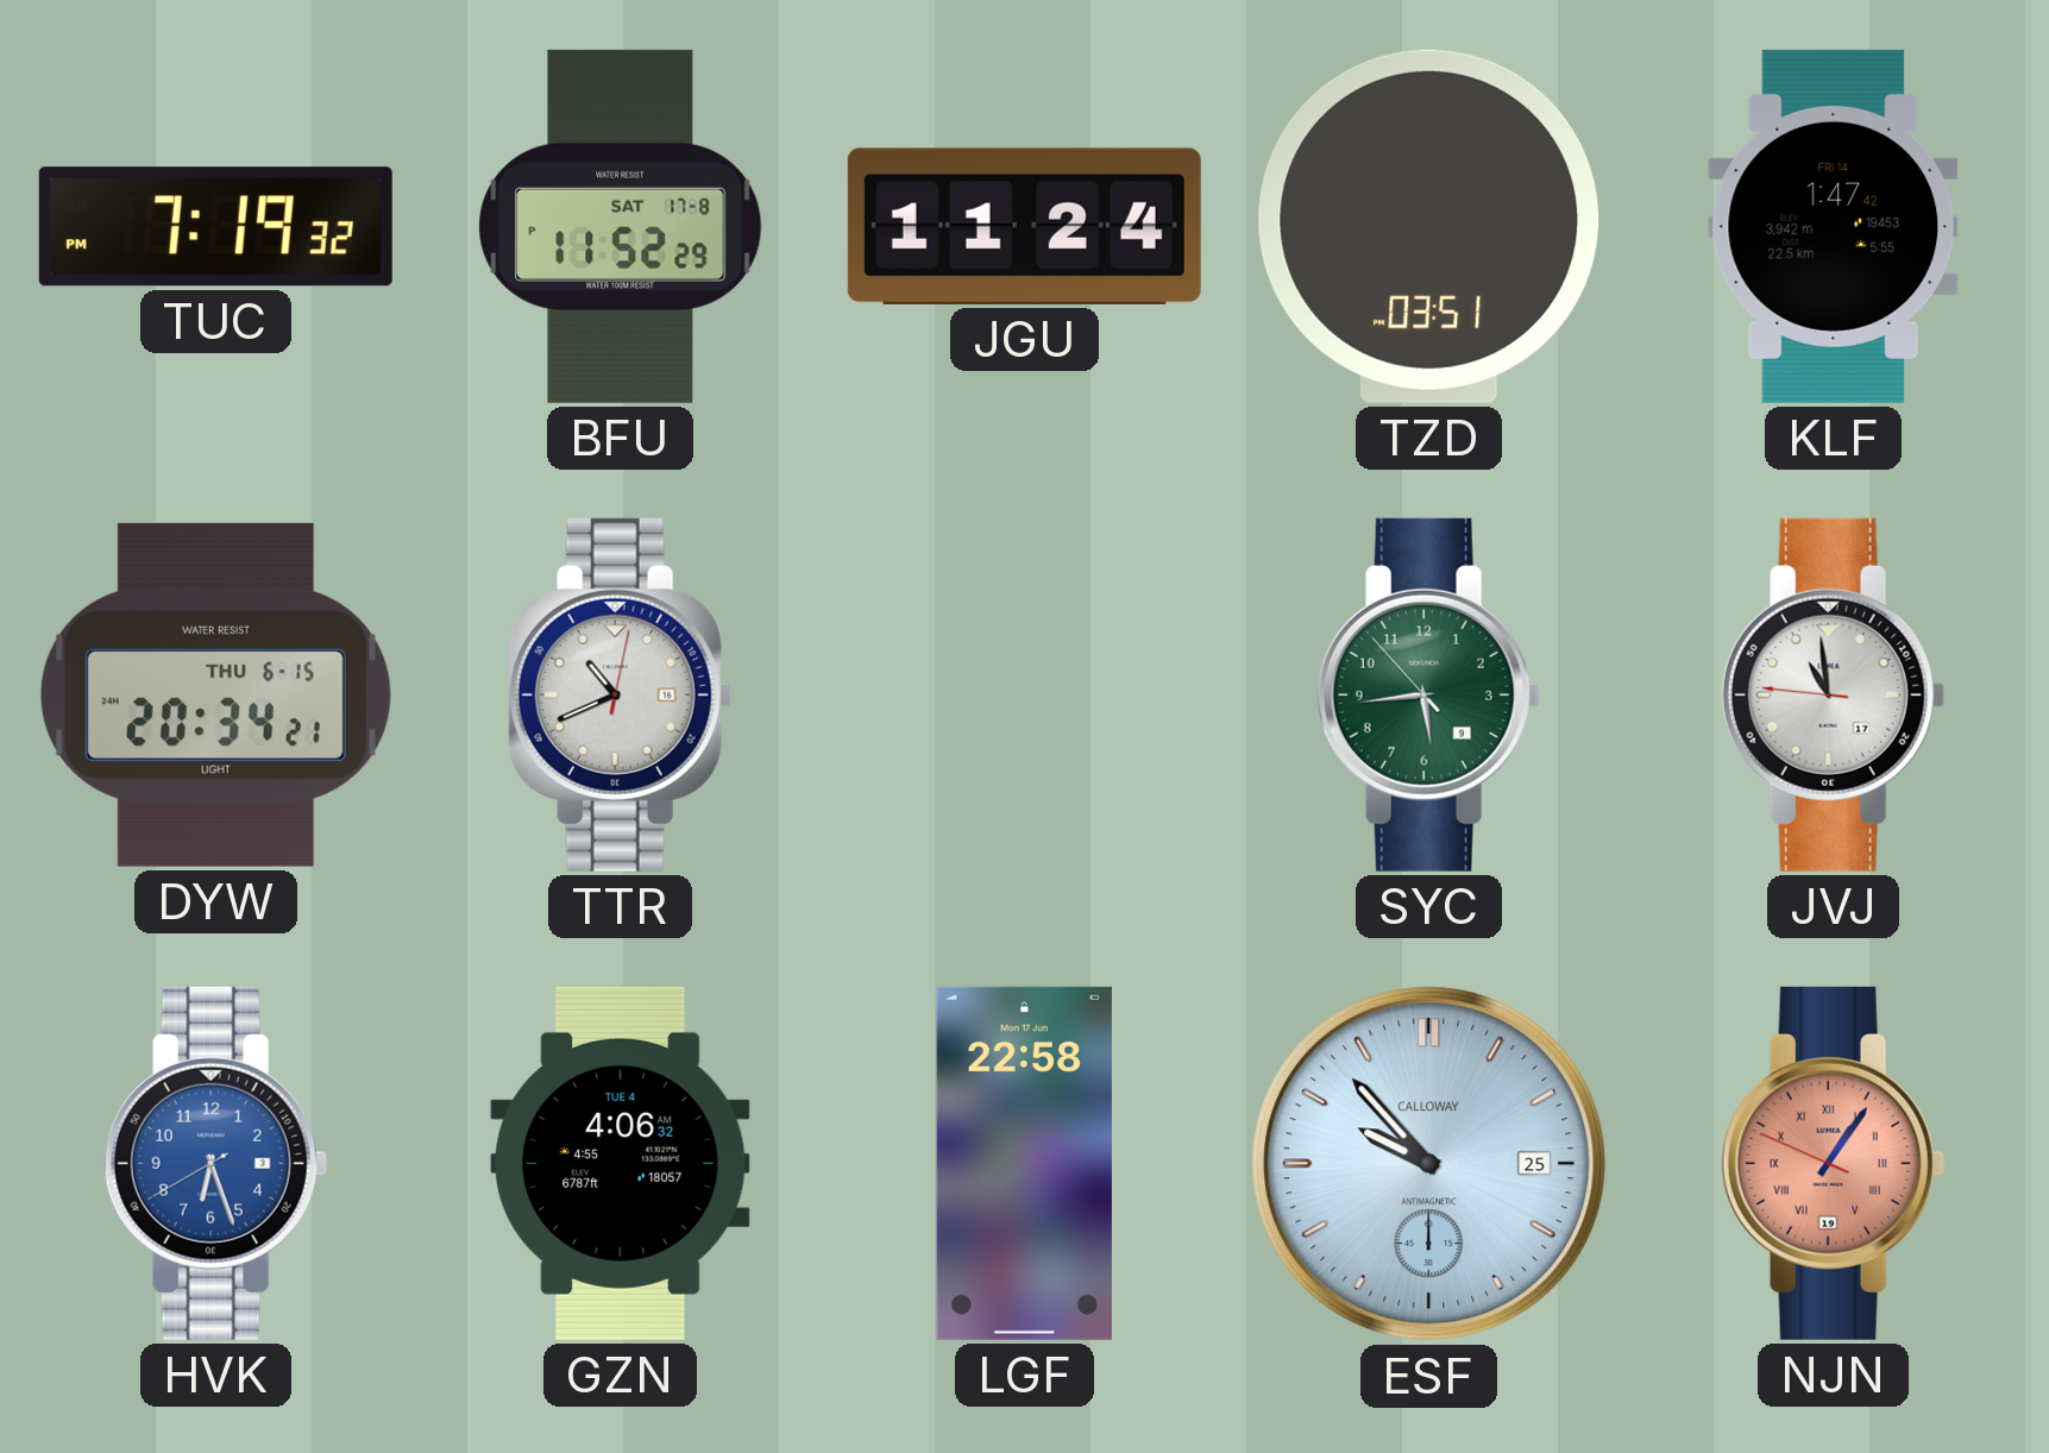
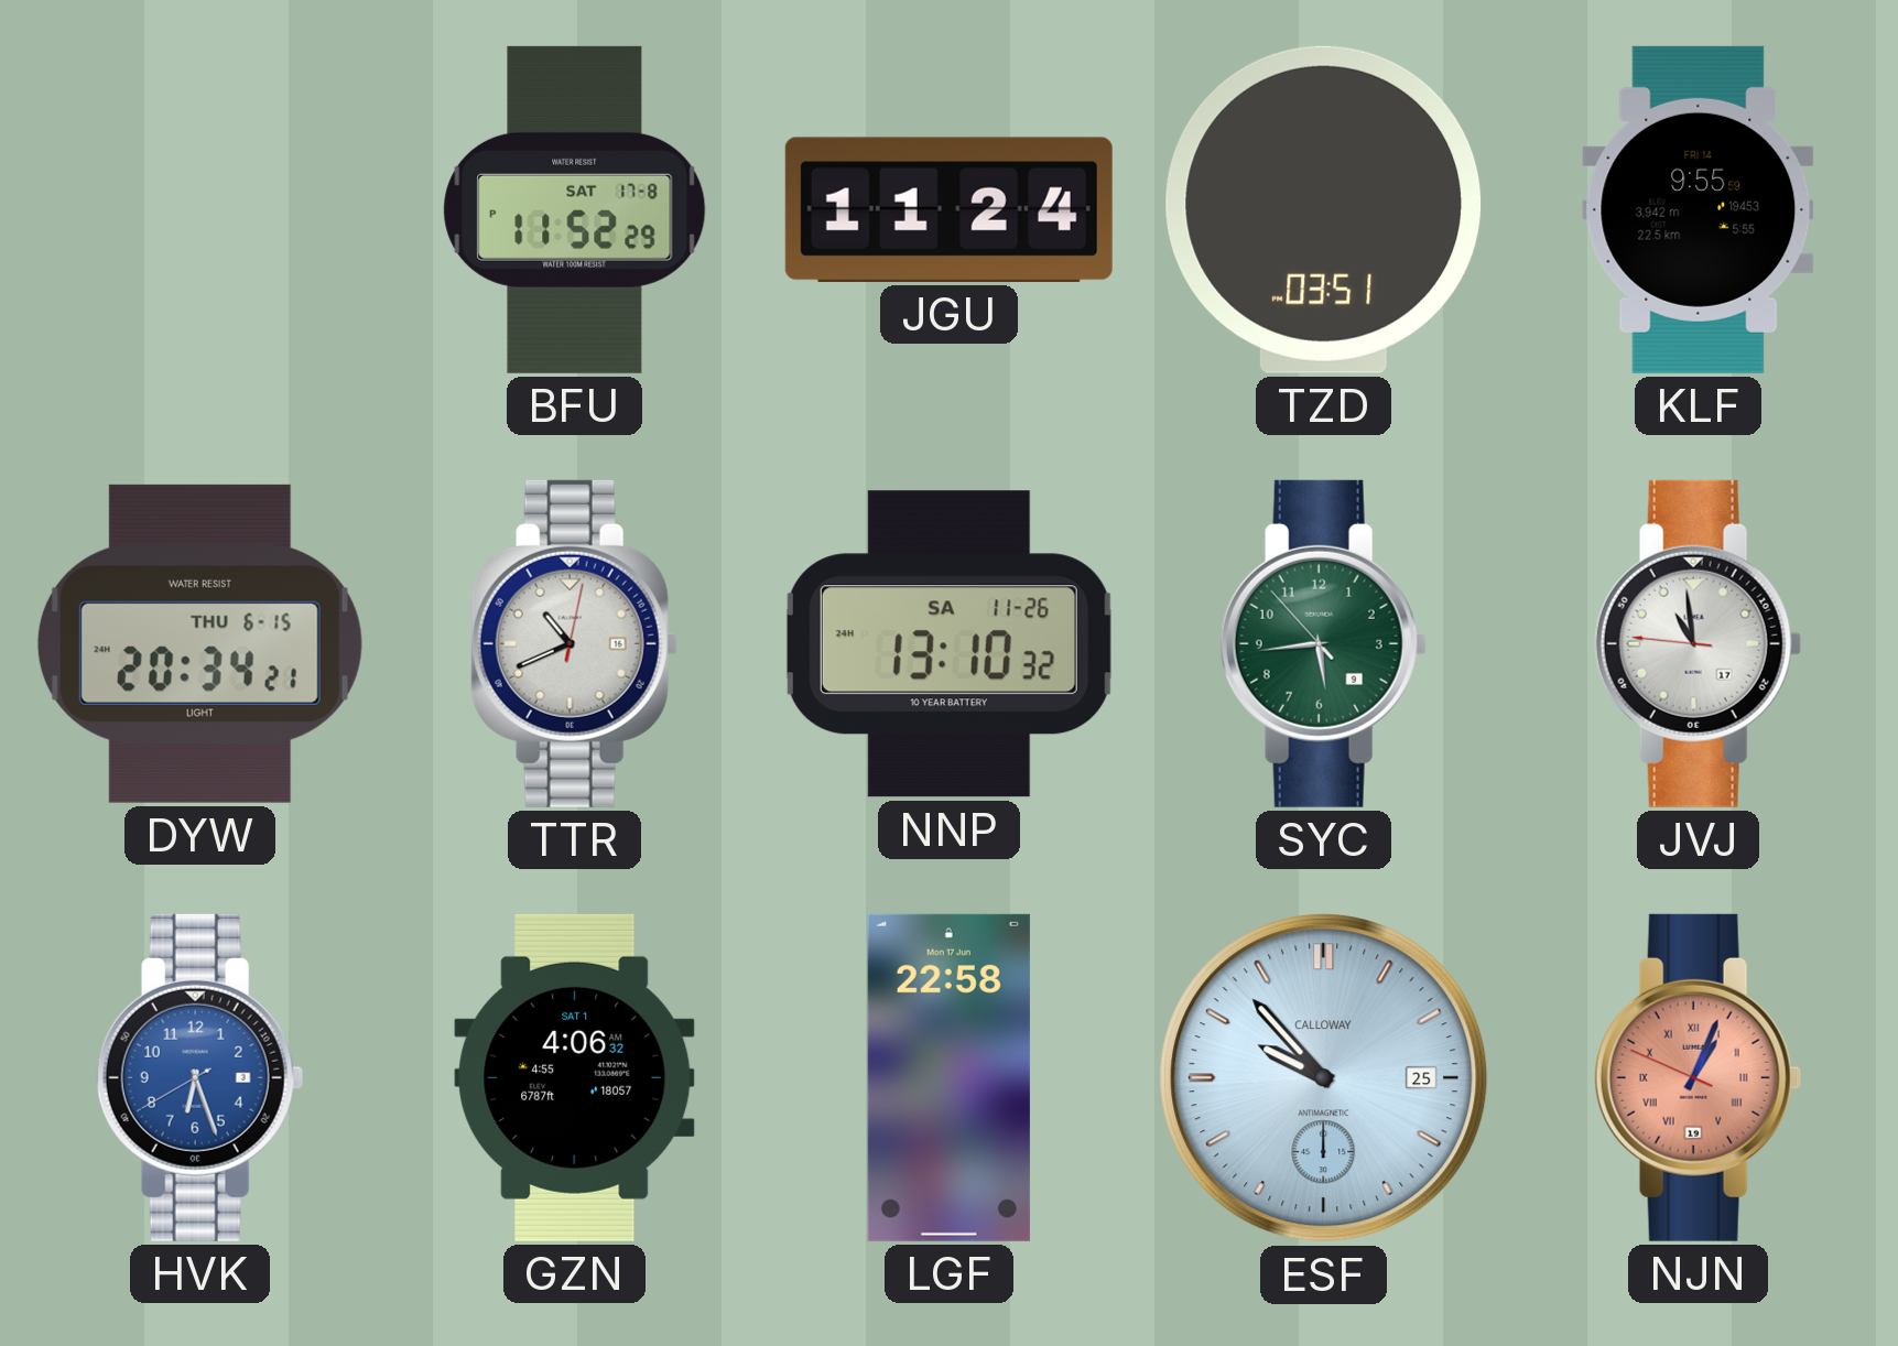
TUC: 7:19 -> none
KLF: 1:47 -> 9:55
NNP: none -> 13:10
GZN date: TUE 4 -> SAT 1
NJN: 1:05 -> 1:03
